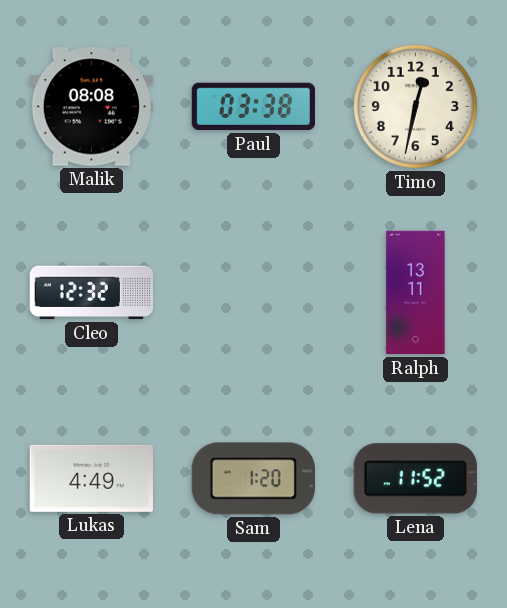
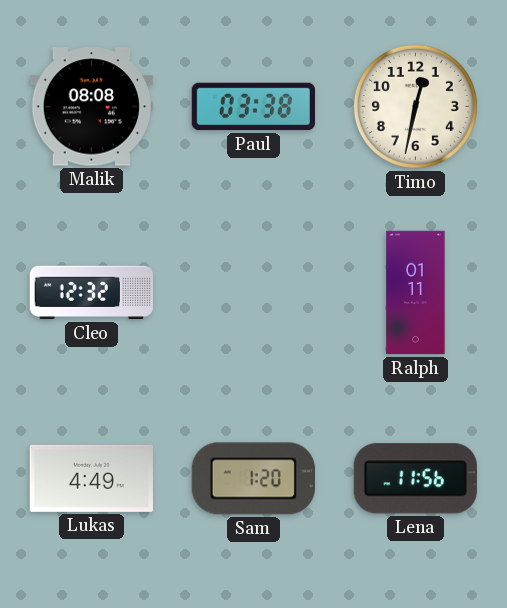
Ralph: 13:11 -> 01:11
Lena: 11:52 -> 11:56
